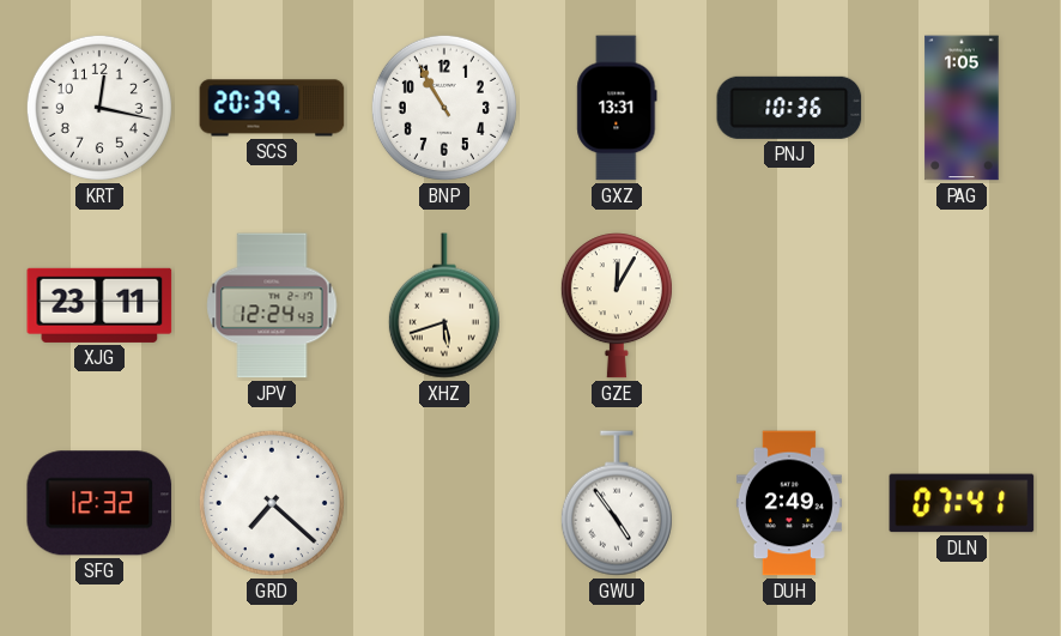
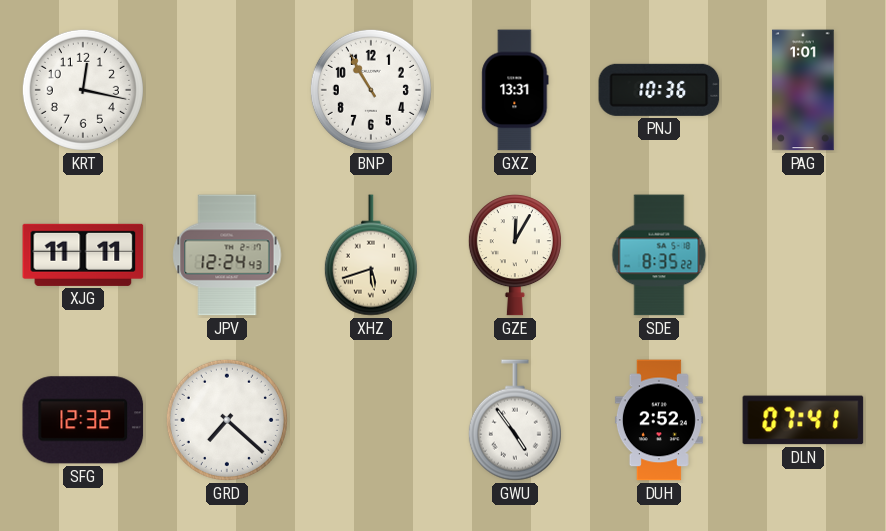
SCS: 20:39 -> none
PAG: 1:05 -> 1:01
XJG: 23:11 -> 11:11
SDE: none -> 8:35
DUH: 2:49 -> 2:52
